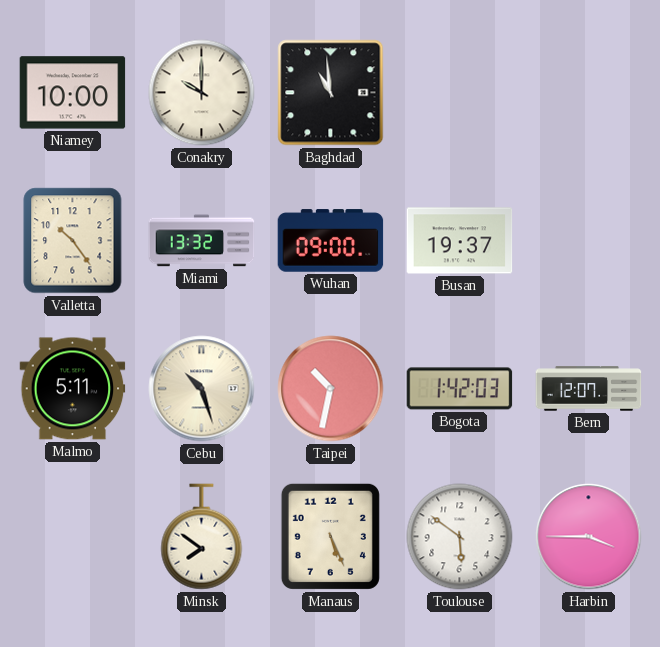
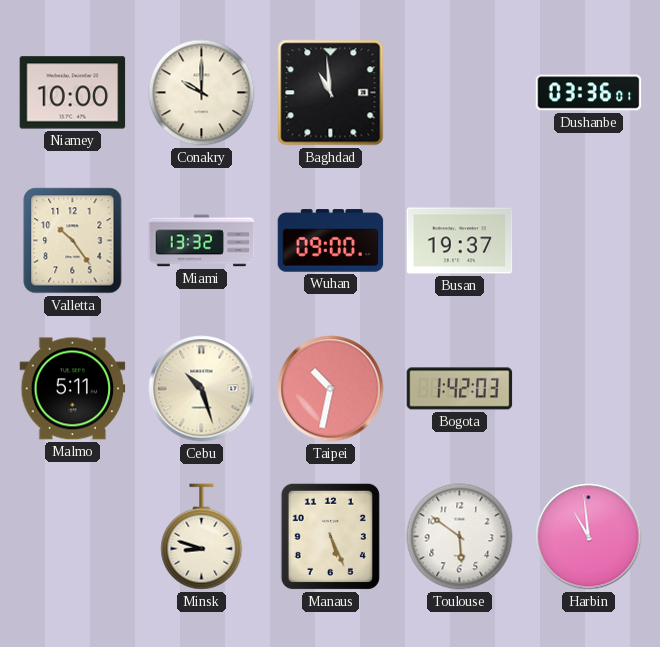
Dushanbe: none -> 03:36
Bern: 12:07 -> none
Minsk: 7:51 -> 8:48
Harbin: 3:45 -> 10:59
